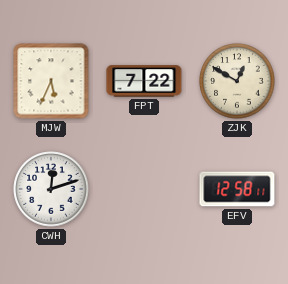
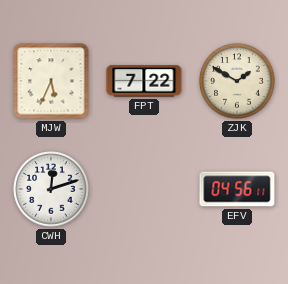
ZJK: 12:50 -> 1:50
EFV: 12:58 -> 04:56
